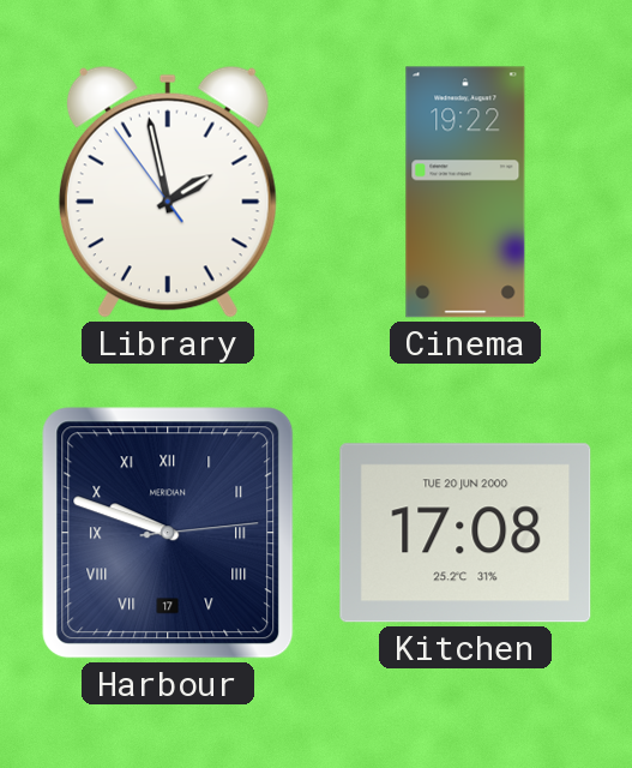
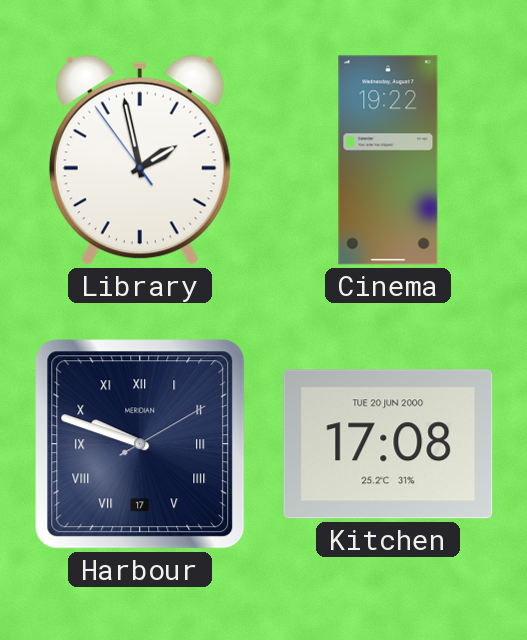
Harbour: 9:48:14 -> 9:48:10
